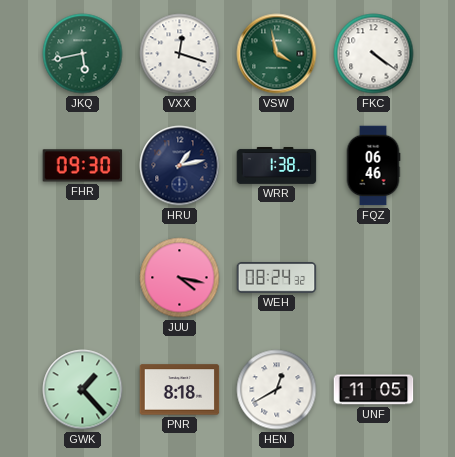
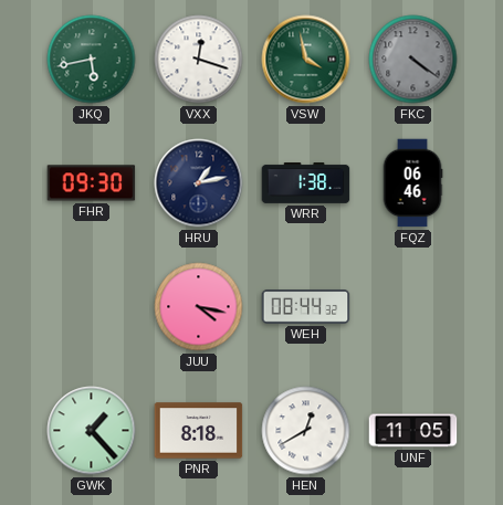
FKC dial: white -> grey
WEH: 08:24 -> 08:44
